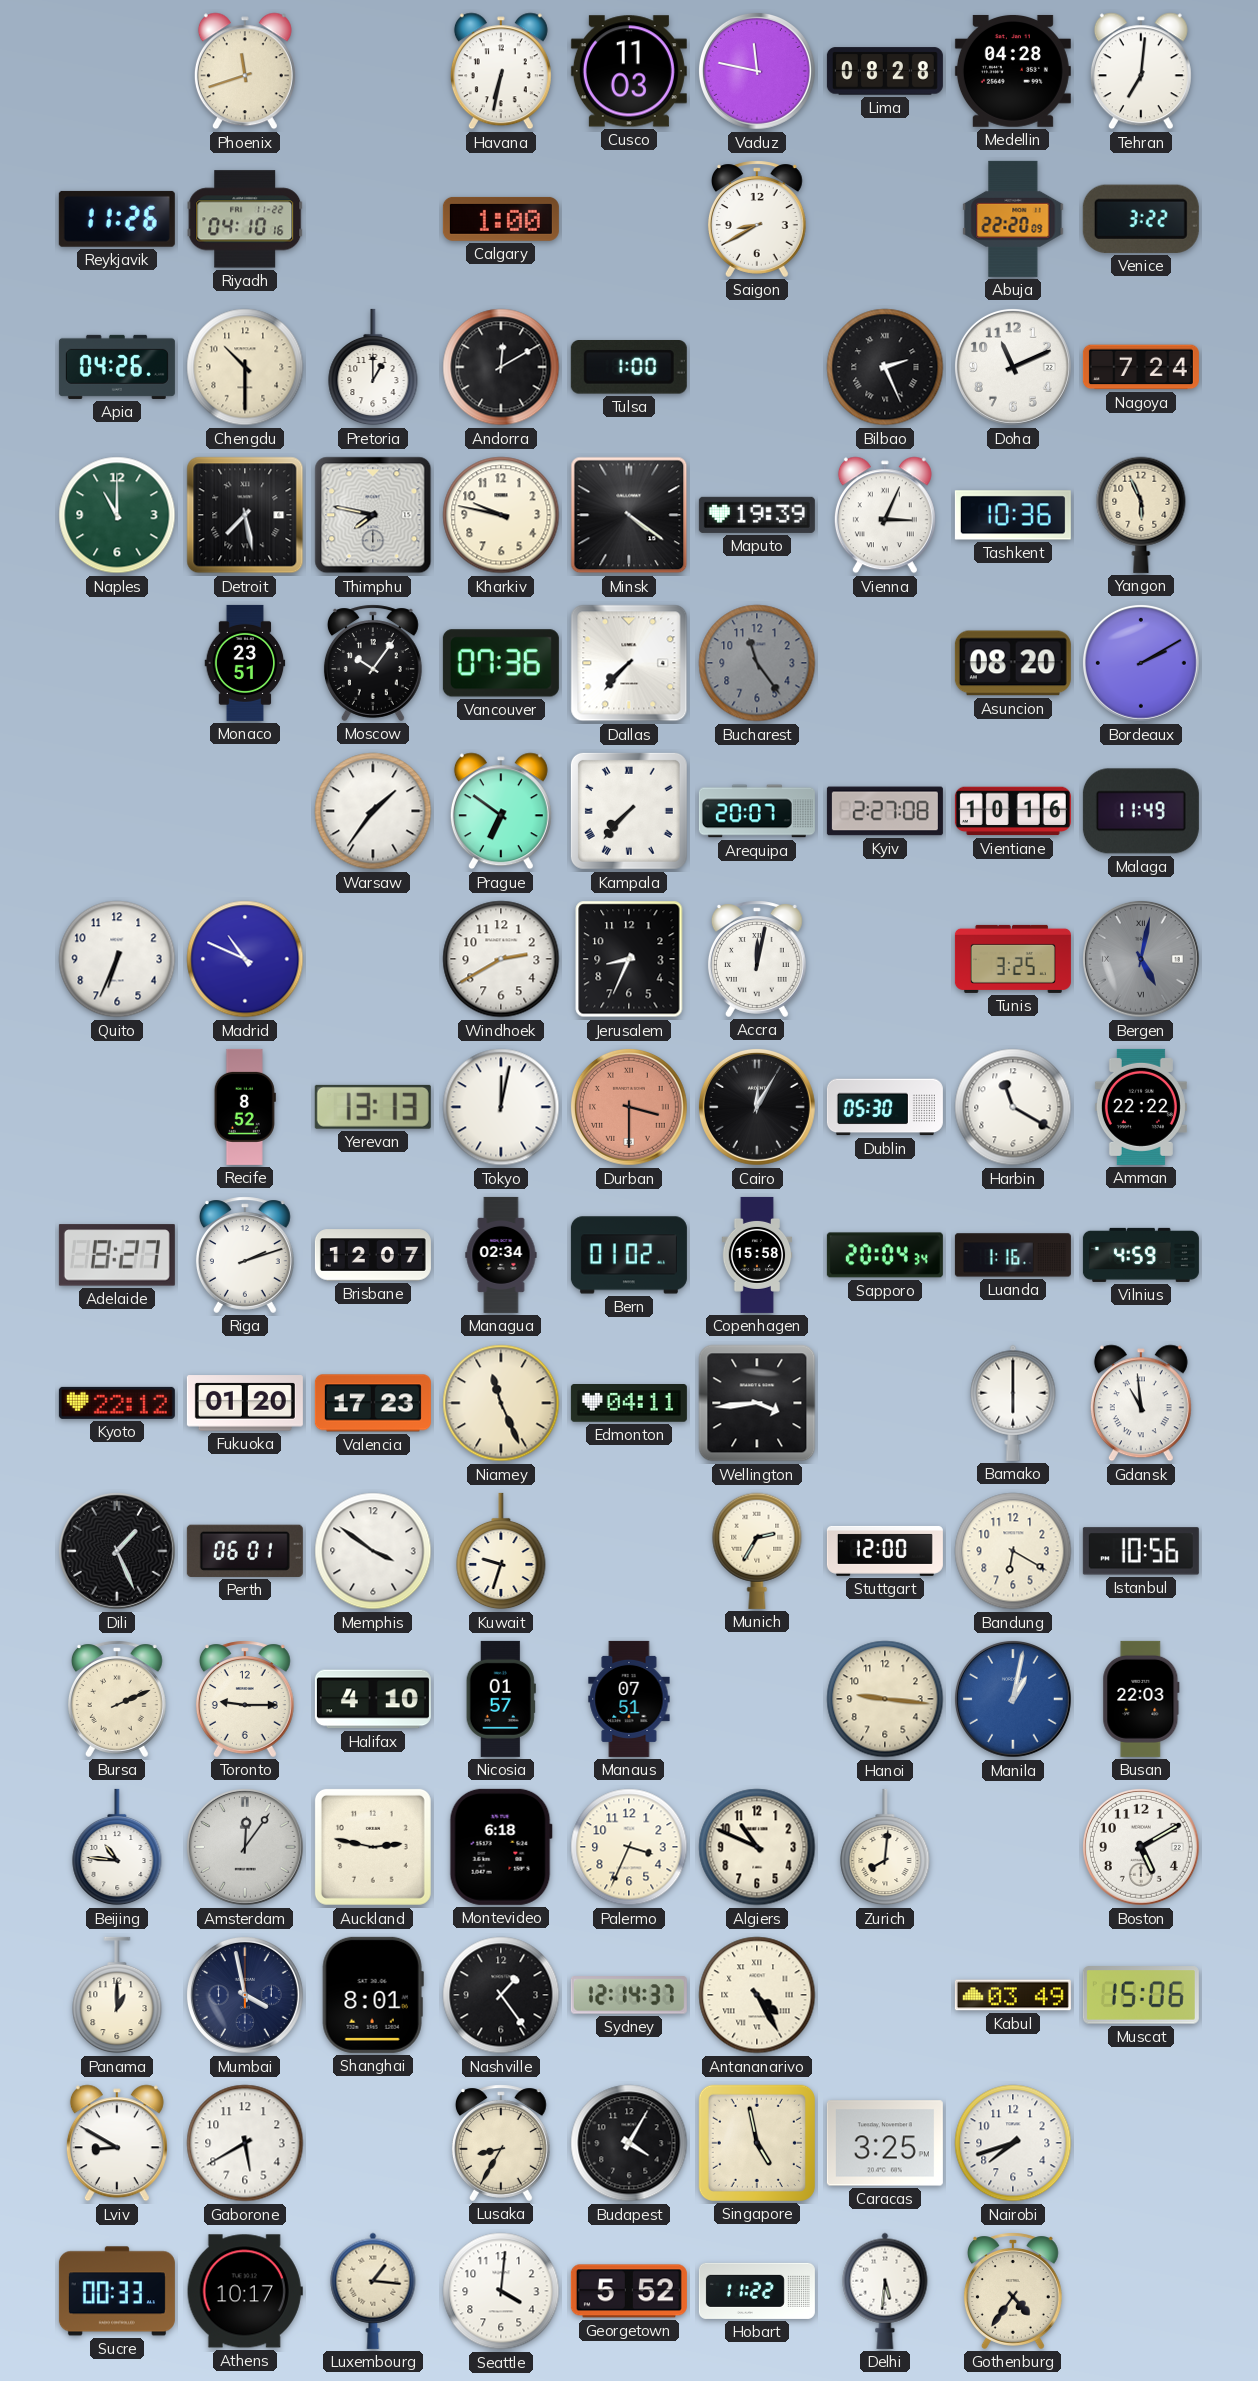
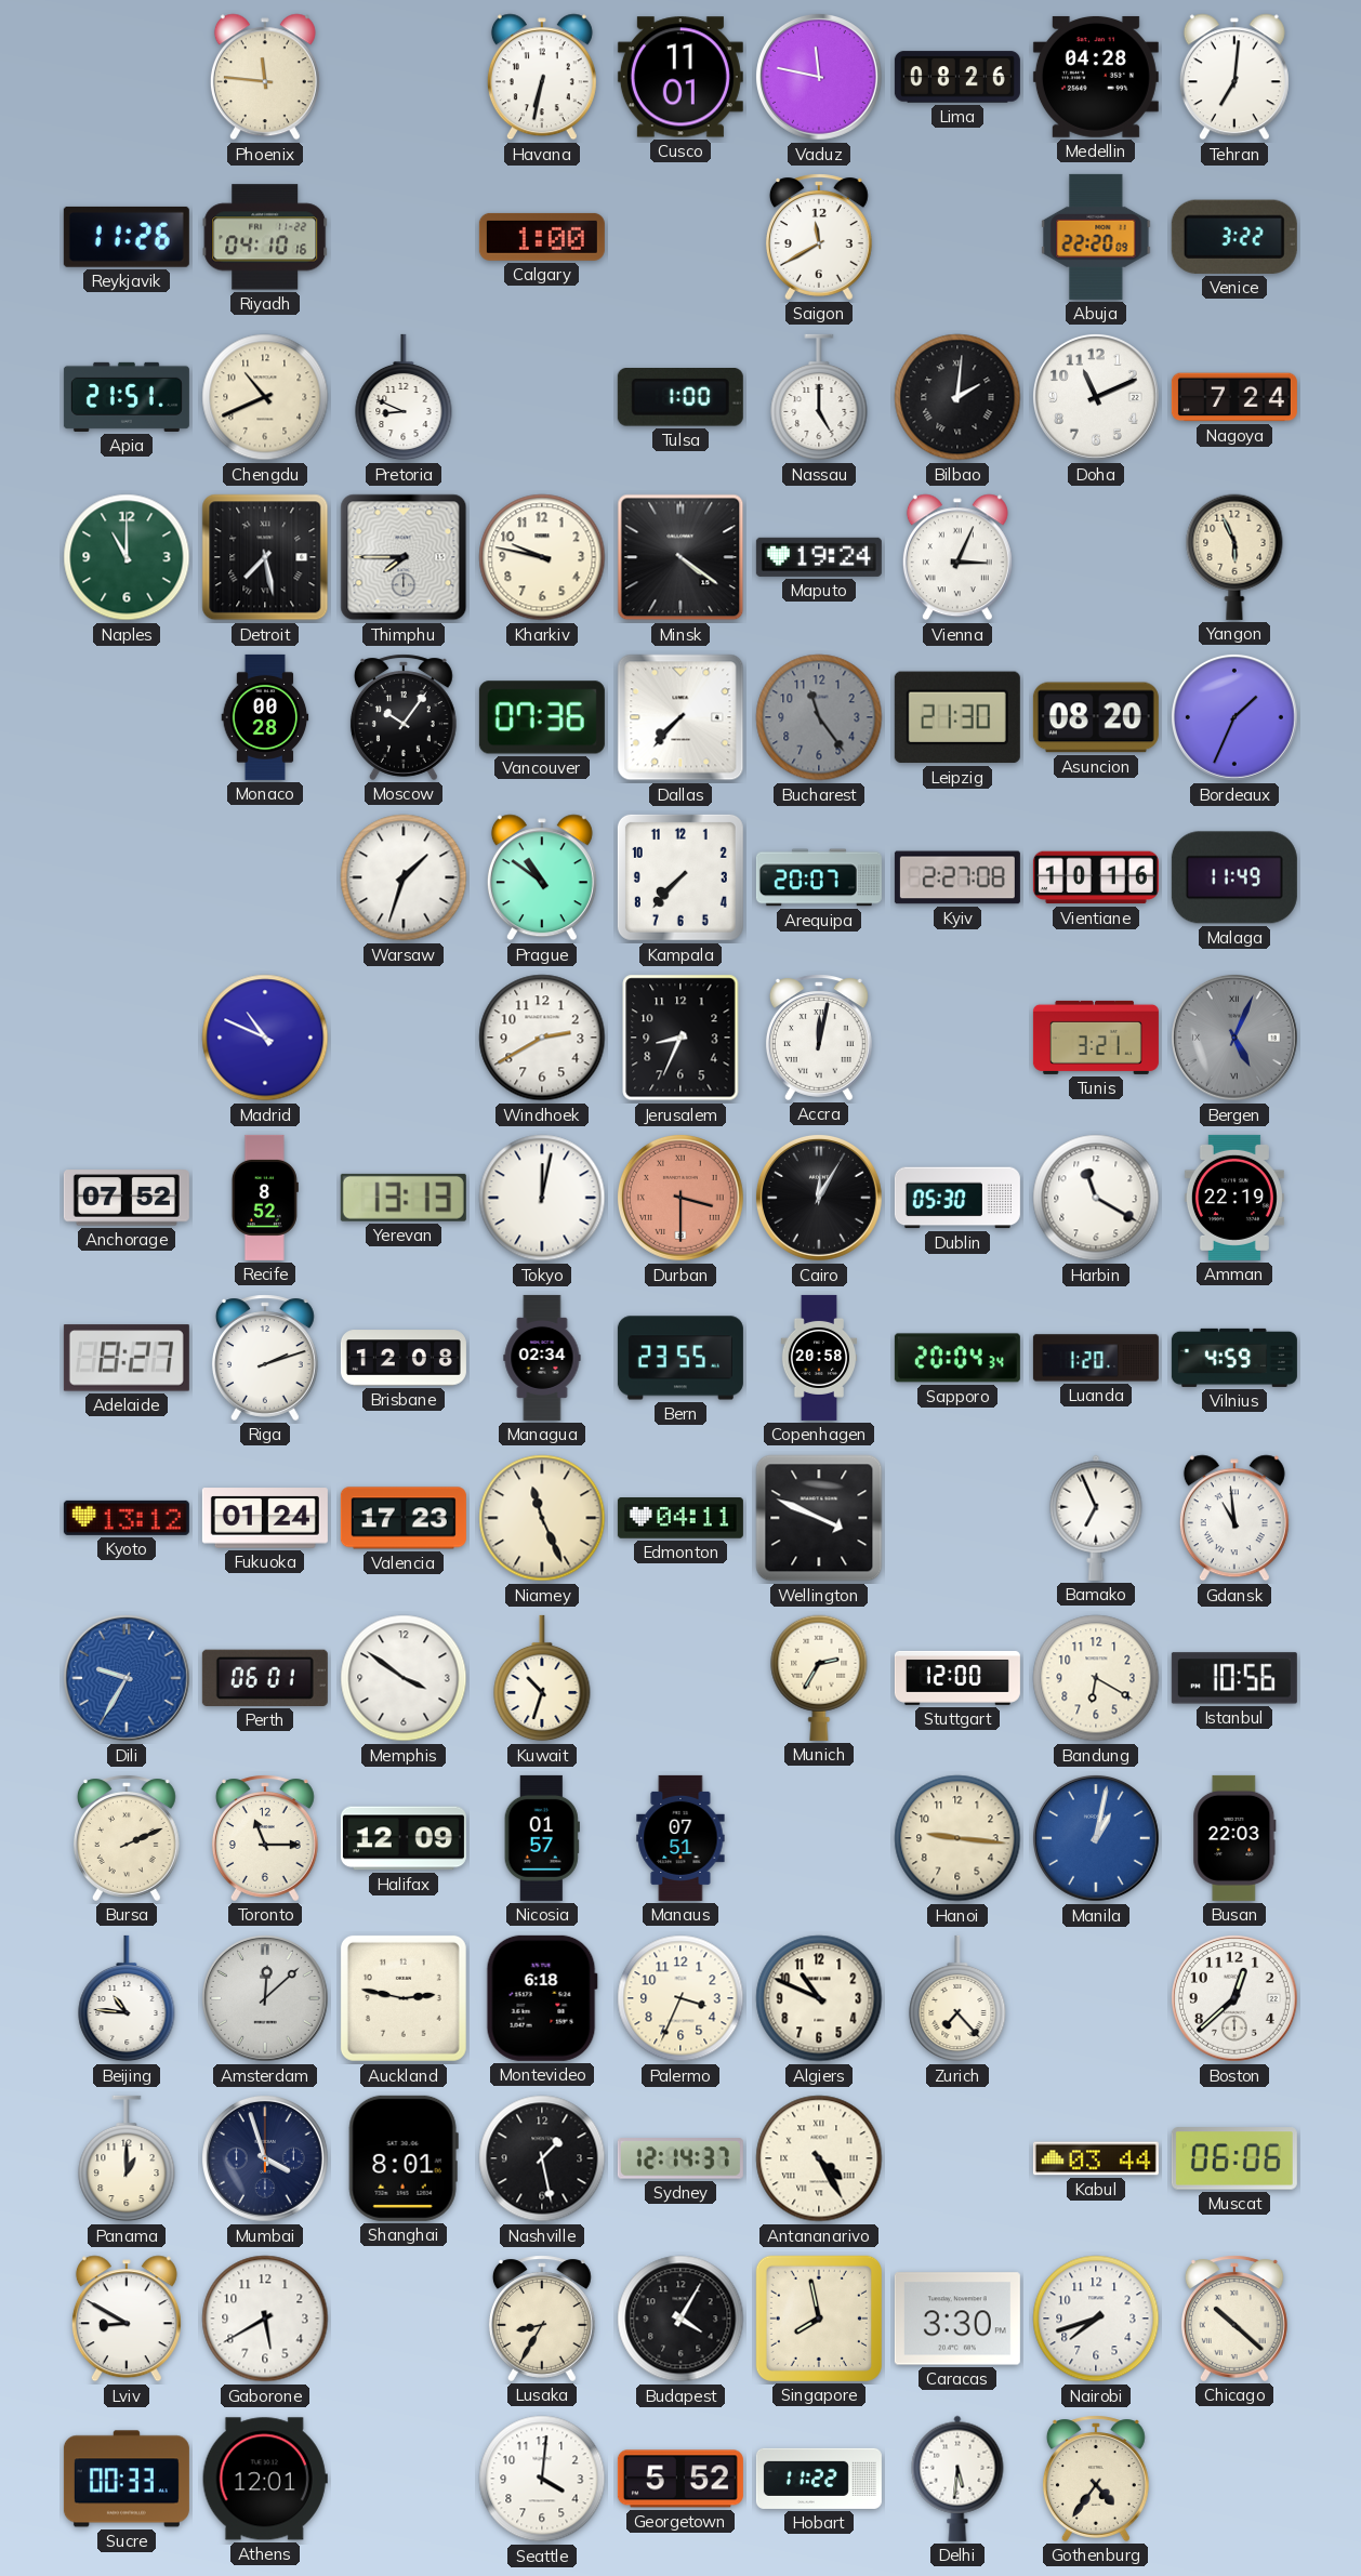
Phoenix: 11:42 -> 11:46
Cusco: 11:03 -> 11:01
Lima: 08:28 -> 08:26
Saigon: 8:40 -> 11:40
Apia: 04:26 -> 21:51
Chengdu: 10:30 -> 10:41
Pretoria: 1:00 -> 8:49
Andorra: 12:10 -> none
Nassau: none -> 5:00
Bilbao: 2:26 -> 2:01
Thimphu: 7:47 -> 7:45
Maputo: 19:39 -> 19:24
Tashkent: 10:36 -> none
Monaco: 23:51 -> 00:28
Leipzig: none -> 21:30
Bordeaux: 2:10 -> 1:34
Warsaw: 1:36 -> 1:33
Prague: 6:51 -> 10:51
Kampala numerals: Roman -> Arabic
Quito: 6:34 -> none
Tunis: 3:25 -> 3:21
Bergen: 5:02 -> 5:04
Anchorage: none -> 07:52
Amman: 22:22 -> 22:19
Brisbane: 12:07 -> 12:08
Bern: 01:02 -> 23:55
Copenhagen: 15:58 -> 20:58
Luanda: 1:16 -> 1:20
Kyoto: 22:12 -> 13:12
Fukuoka: 01:20 -> 01:24
Wellington: 3:44 -> 3:49
Bamako: 6:00 -> 6:56
Dili: 1:26 -> 9:35
Dili dial: black -> blue
Kuwait: 9:33 -> 10:33
Toronto: 9:15 -> 11:15
Halifax: 4:10 -> 12:09
Amsterdam: 12:06 -> 12:08
Zurich: 8:01 -> 7:23
Boston: 5:10 -> 12:38
Mumbai: 3:58 -> 3:57
Nashville: 1:24 -> 1:28
Kabul: 03:49 -> 03:44
Muscat: 15:06 -> 06:06
Singapore: 4:58 -> 7:58
Caracas: 3:25 -> 3:30
Chicago: none -> 10:22
Athens: 10:17 -> 12:01
Luxembourg: 1:16 -> none
